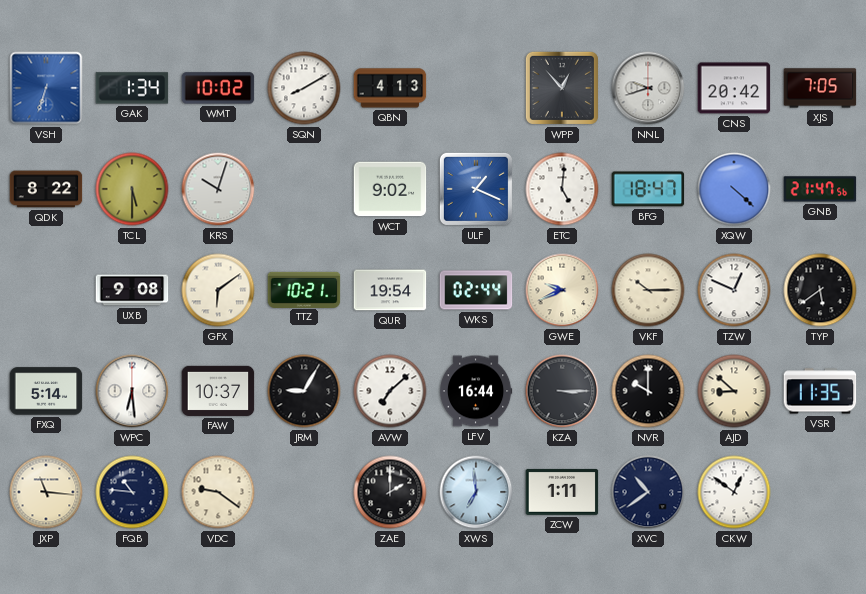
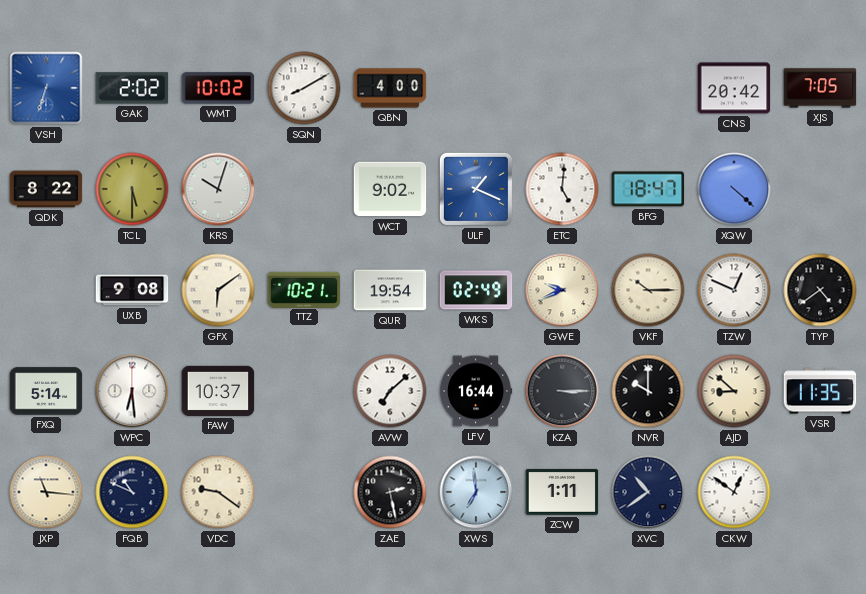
GAK: 1:34 -> 2:02
QBN: 4:13 -> 4:00
WPP: 12:53 -> none
NNL: 9:42 -> none
GNB: 21:47 -> none
WKS: 02:44 -> 02:49
TYP: 5:39 -> 4:39
JRM: 9:05 -> none
FQB: 10:46 -> 10:49
ZAE: 2:00 -> 2:28
